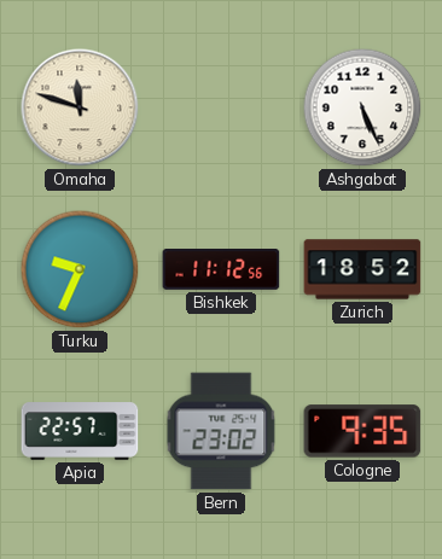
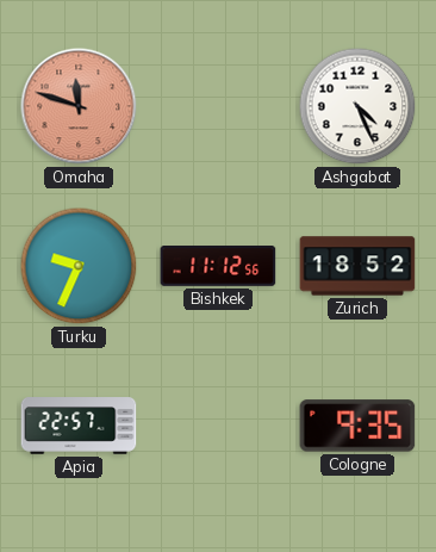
Omaha dial: cream -> salmon
Ashgabat: 5:26 -> 4:26
Bern: 23:02 -> none
